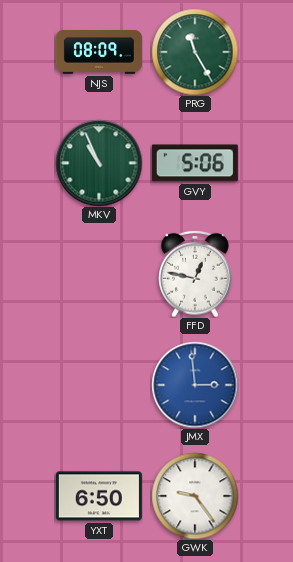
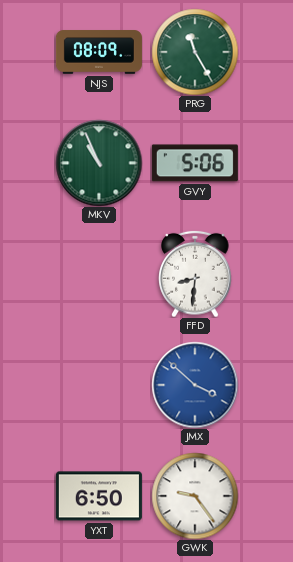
FFD: 12:47 -> 8:31
JMX: 2:59 -> 3:52
